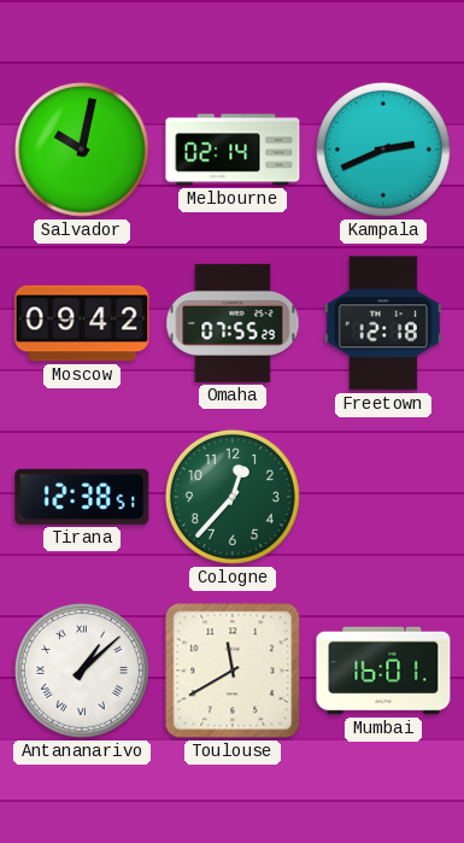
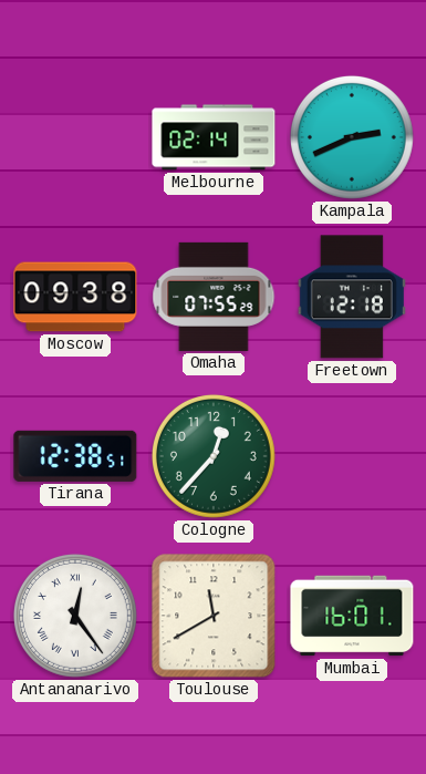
Salvador: 10:02 -> none
Moscow: 09:42 -> 09:38
Antananarivo: 1:08 -> 12:24
